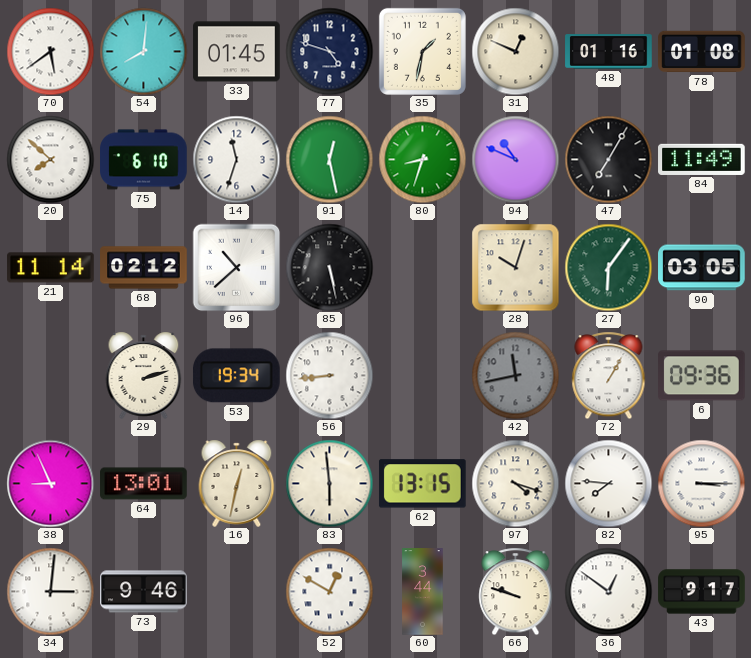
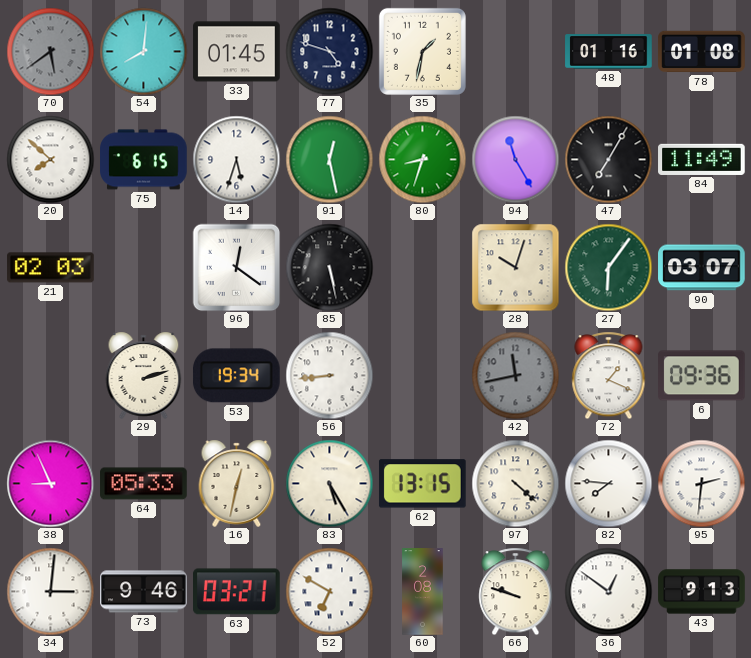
70 dial: white -> grey
31: 12:49 -> none
75: 6:10 -> 6:15
14: 11:33 -> 5:33
94: 10:49 -> 11:25
21: 11:14 -> 02:03
68: 02:12 -> none
96: 10:38 -> 12:21
90: 03:05 -> 03:07
72: 1:05 -> 1:19
64: 13:01 -> 05:33
83: 5:59 -> 5:25
97: 4:18 -> 4:22
95: 3:15 -> 2:31
63: none -> 03:21
52: 12:50 -> 6:50
60: 3:44 -> 2:08
43: 9:17 -> 9:13
